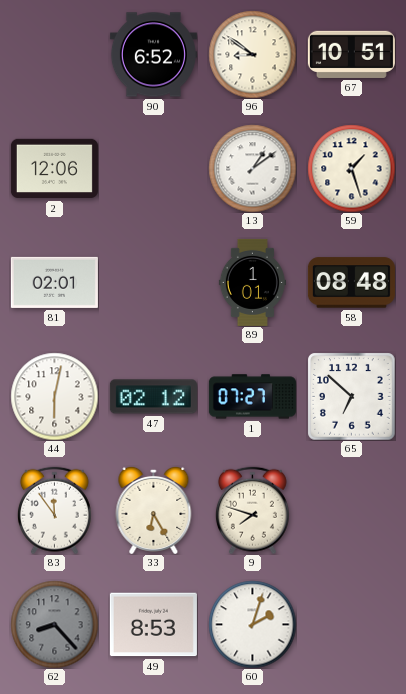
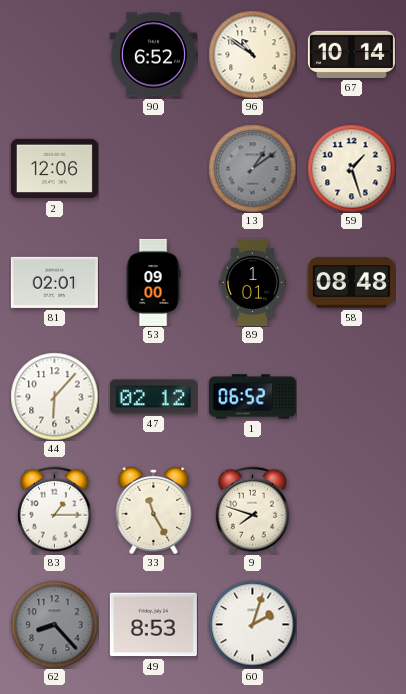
96: 8:51 -> 10:51
67: 10:51 -> 10:14
13 dial: white -> grey
53: none -> 09:00
44: 6:02 -> 6:07
1: 07:27 -> 06:52
65: 6:52 -> none
83: 11:54 -> 1:15
33: 6:25 -> 11:25
